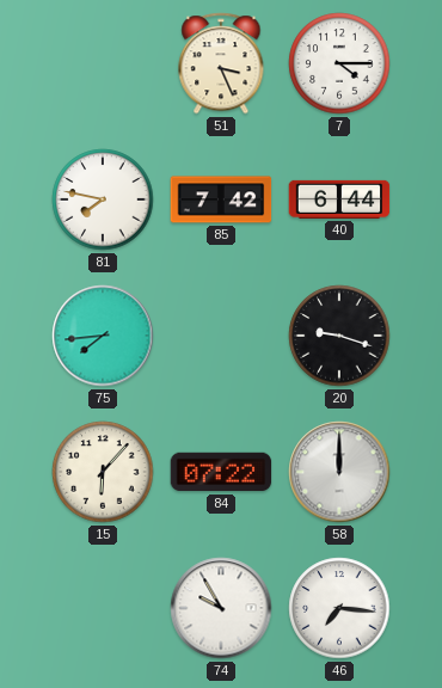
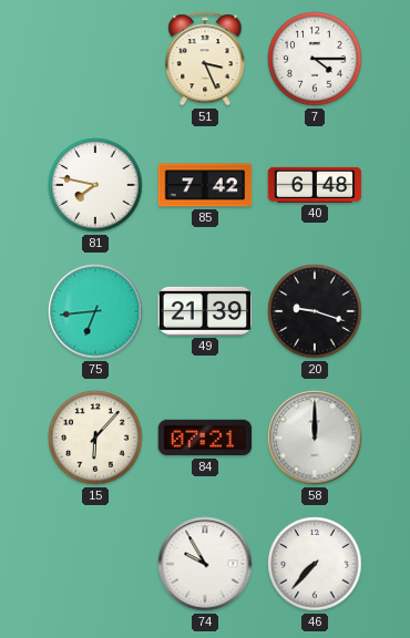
40: 6:44 -> 6:48
75: 7:44 -> 6:44
49: none -> 21:39
84: 07:22 -> 07:21
46: 7:16 -> 7:37
